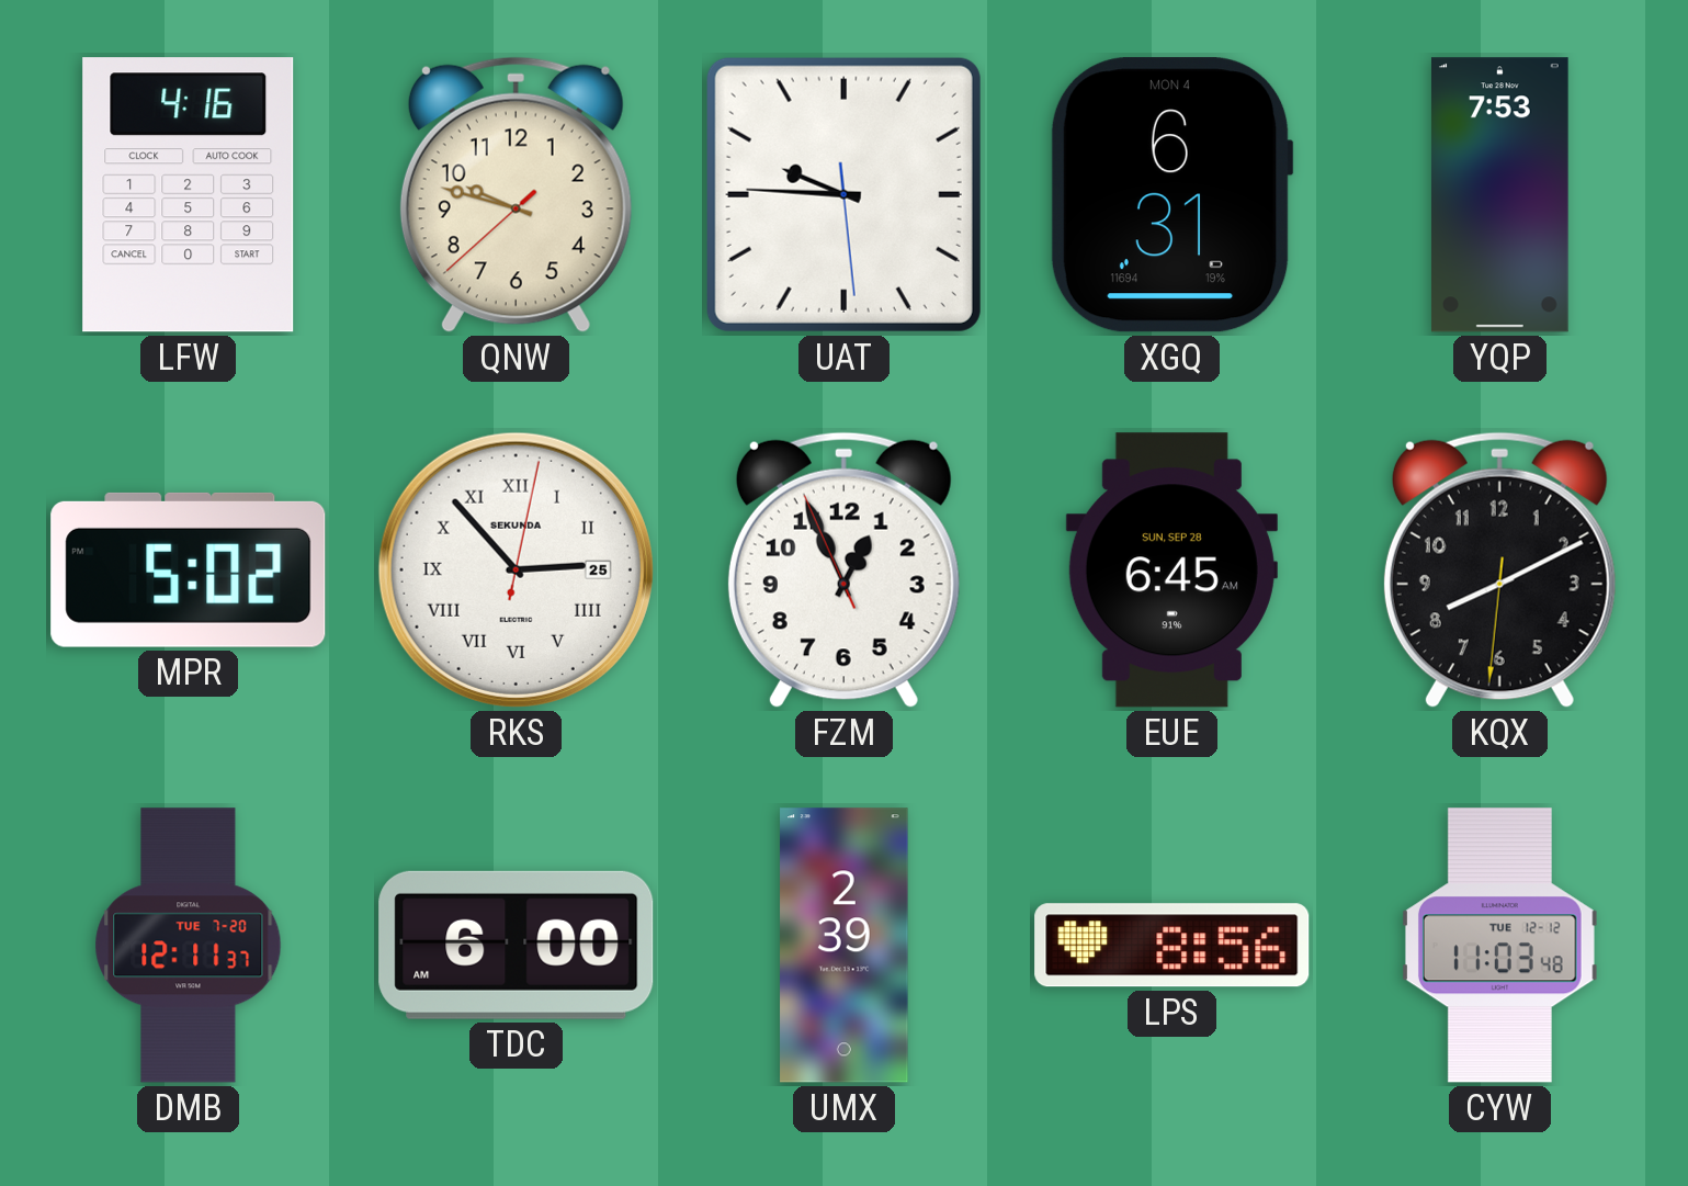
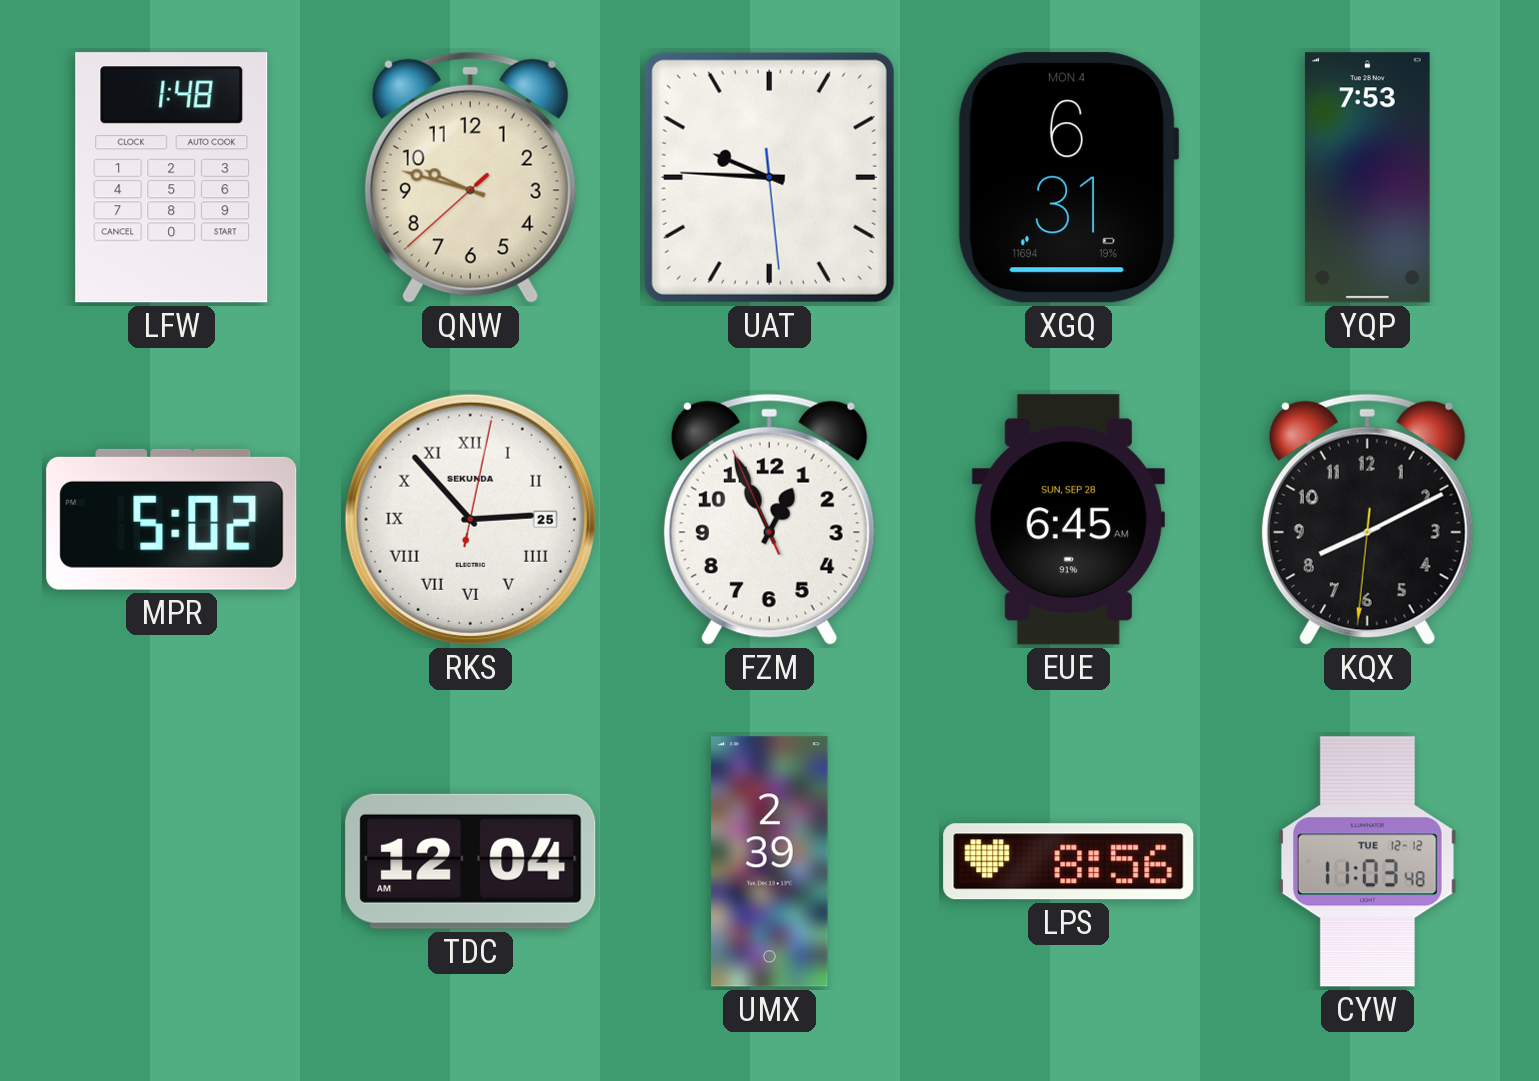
LFW: 4:16 -> 1:48
DMB: 12:11 -> none
TDC: 6:00 -> 12:04
